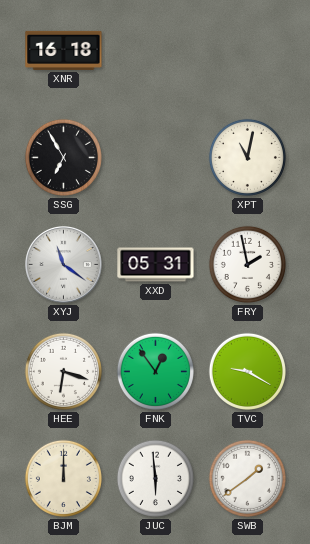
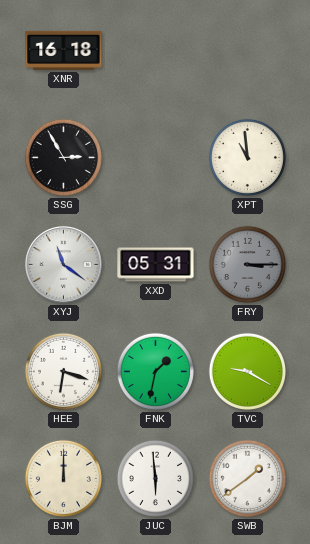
SSG: 6:55 -> 2:55
XPT: 11:02 -> 10:59
FRY: 1:58 -> 3:15
FRY dial: white -> grey
FNK: 12:54 -> 1:32
